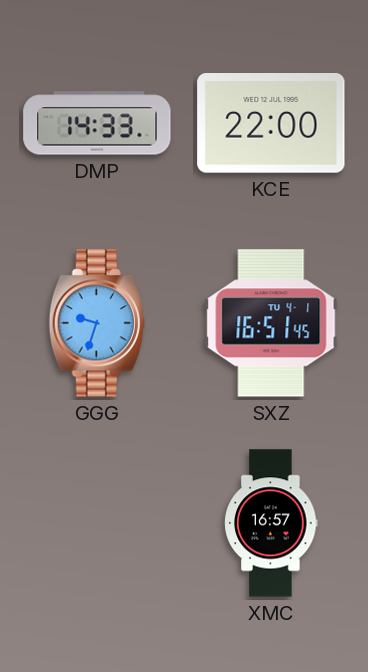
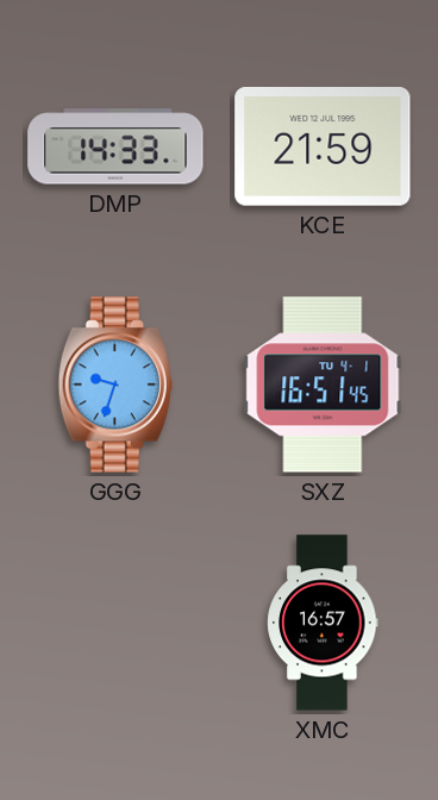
KCE: 22:00 -> 21:59
